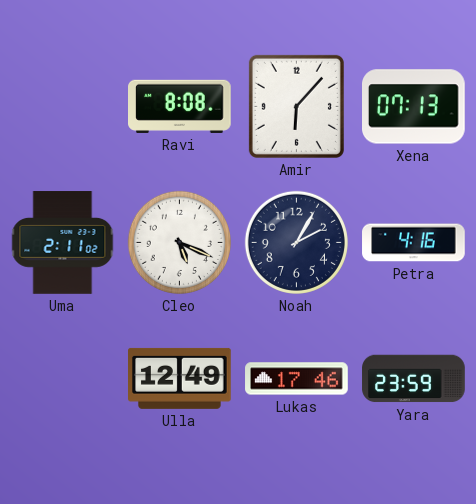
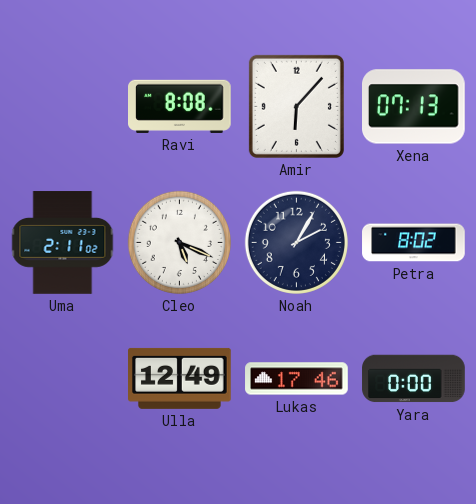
Petra: 4:16 -> 8:02
Yara: 23:59 -> 0:00
